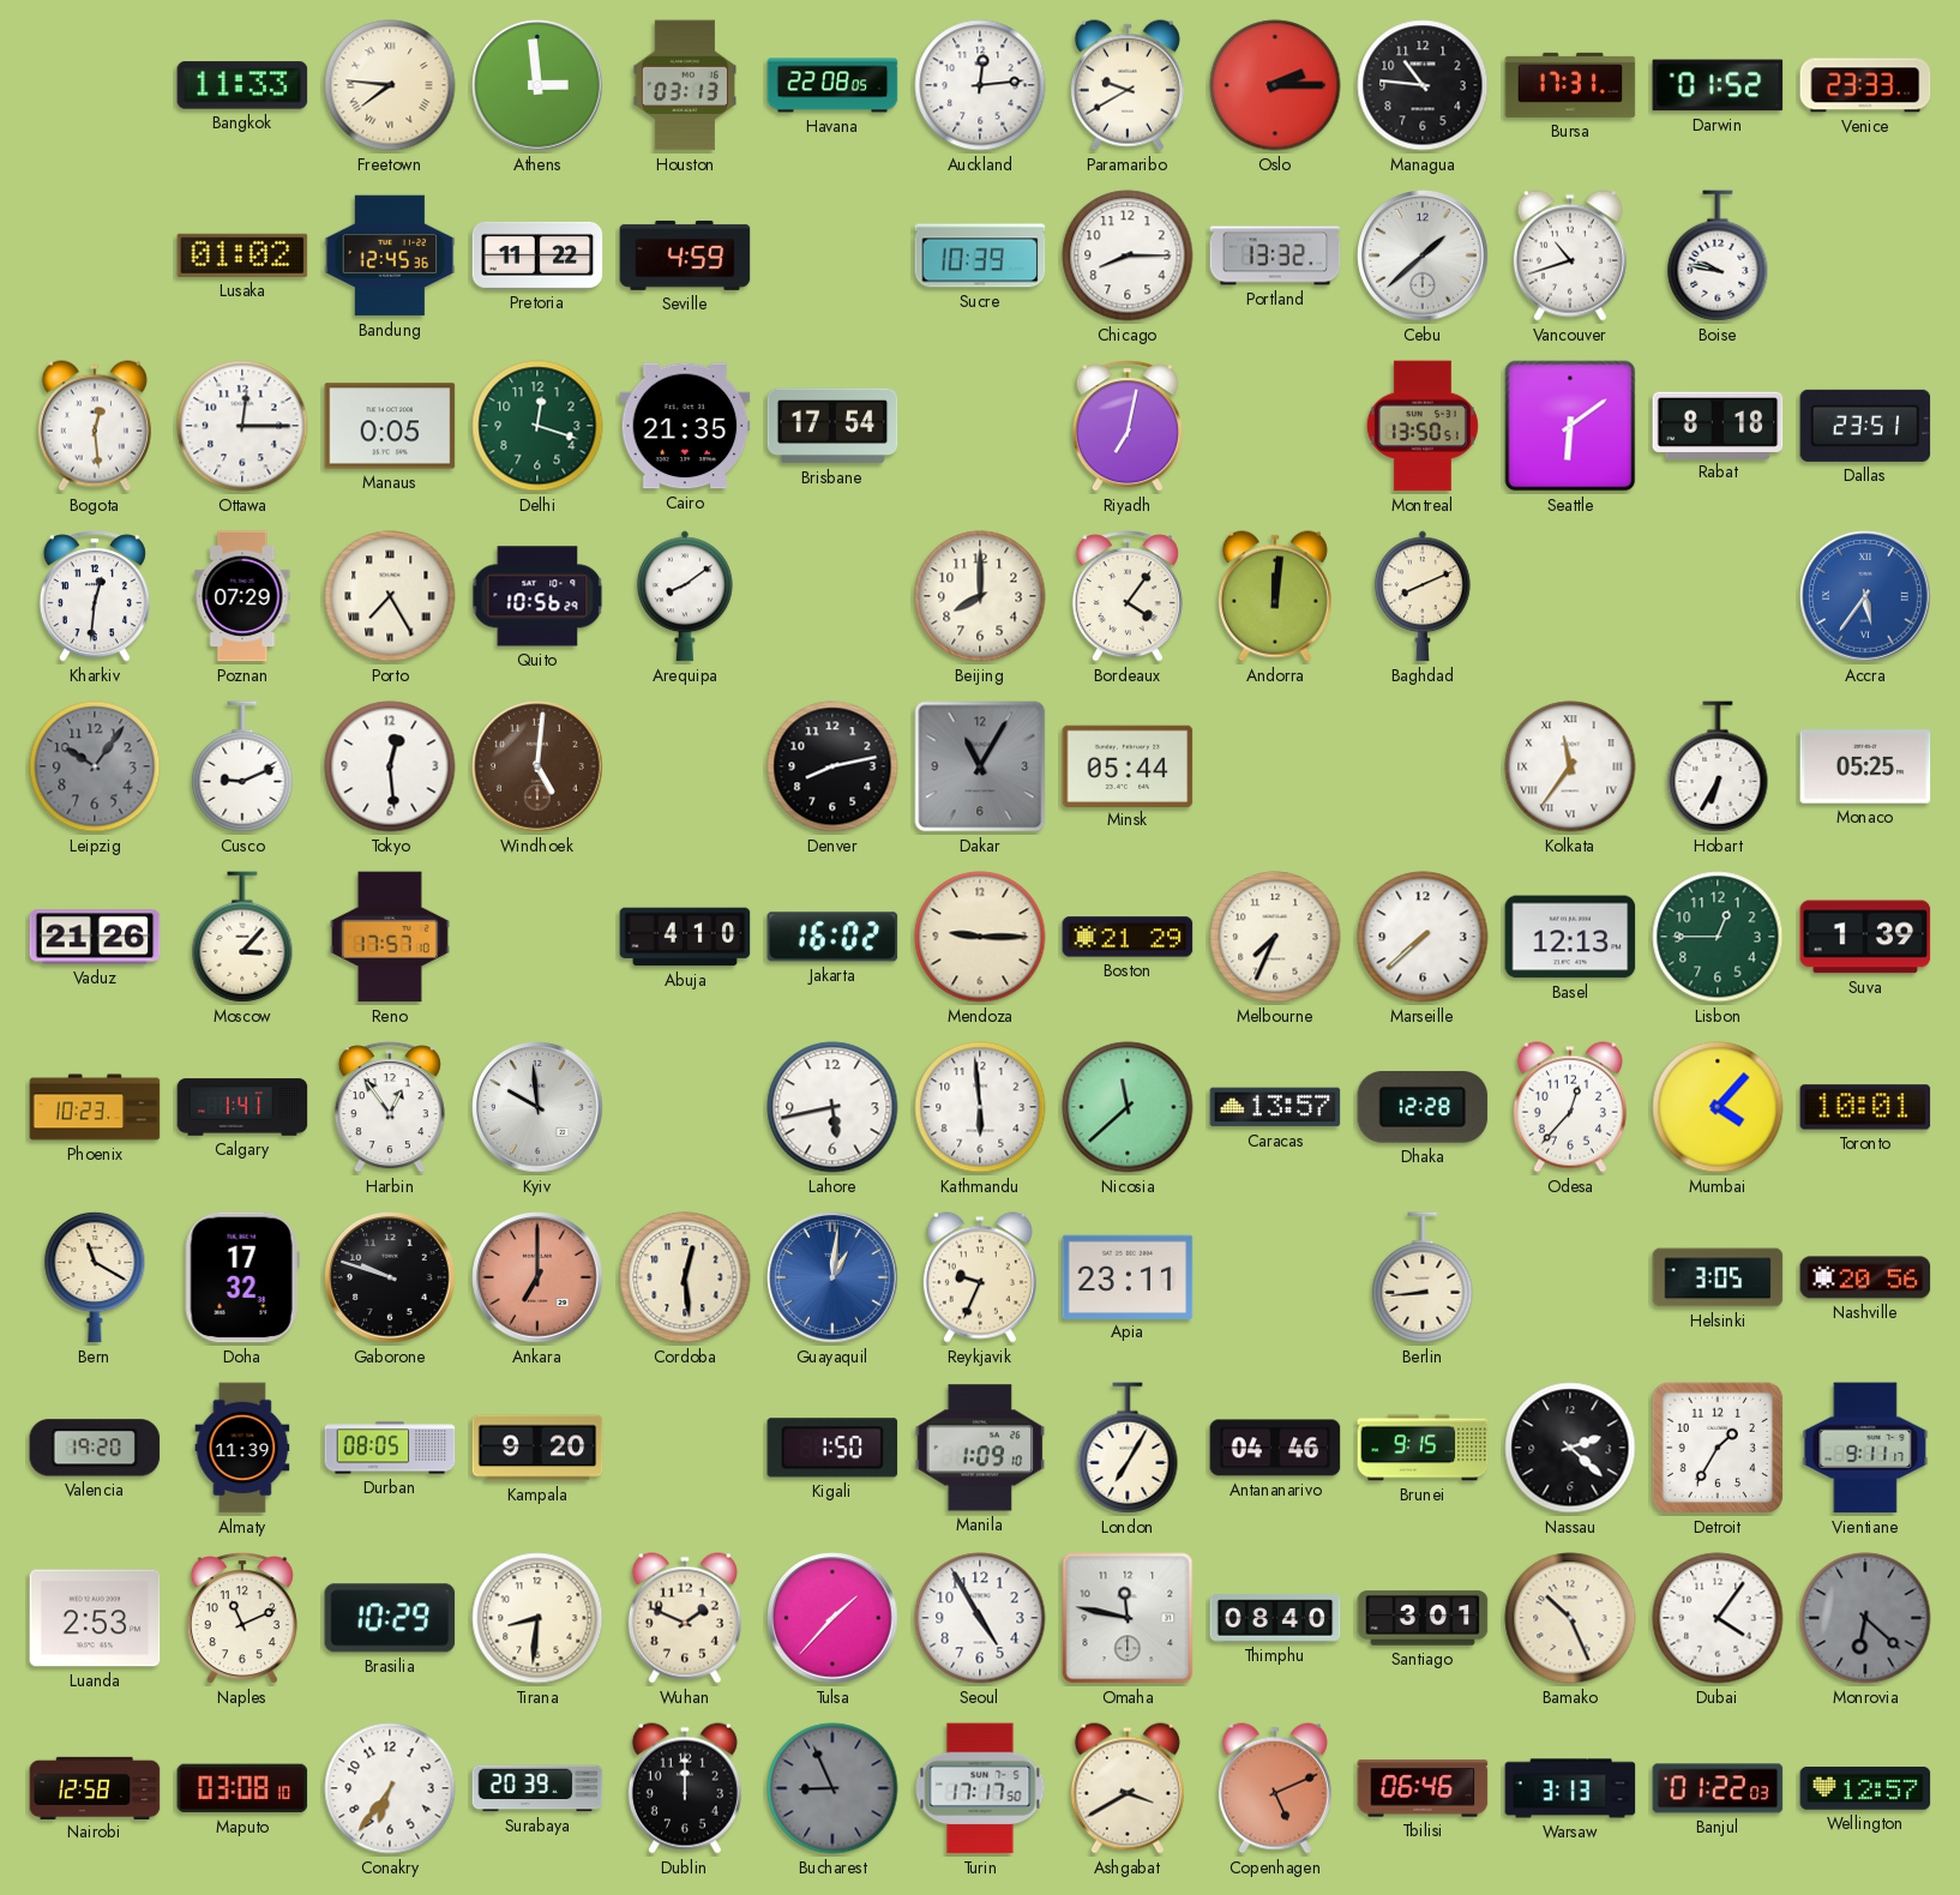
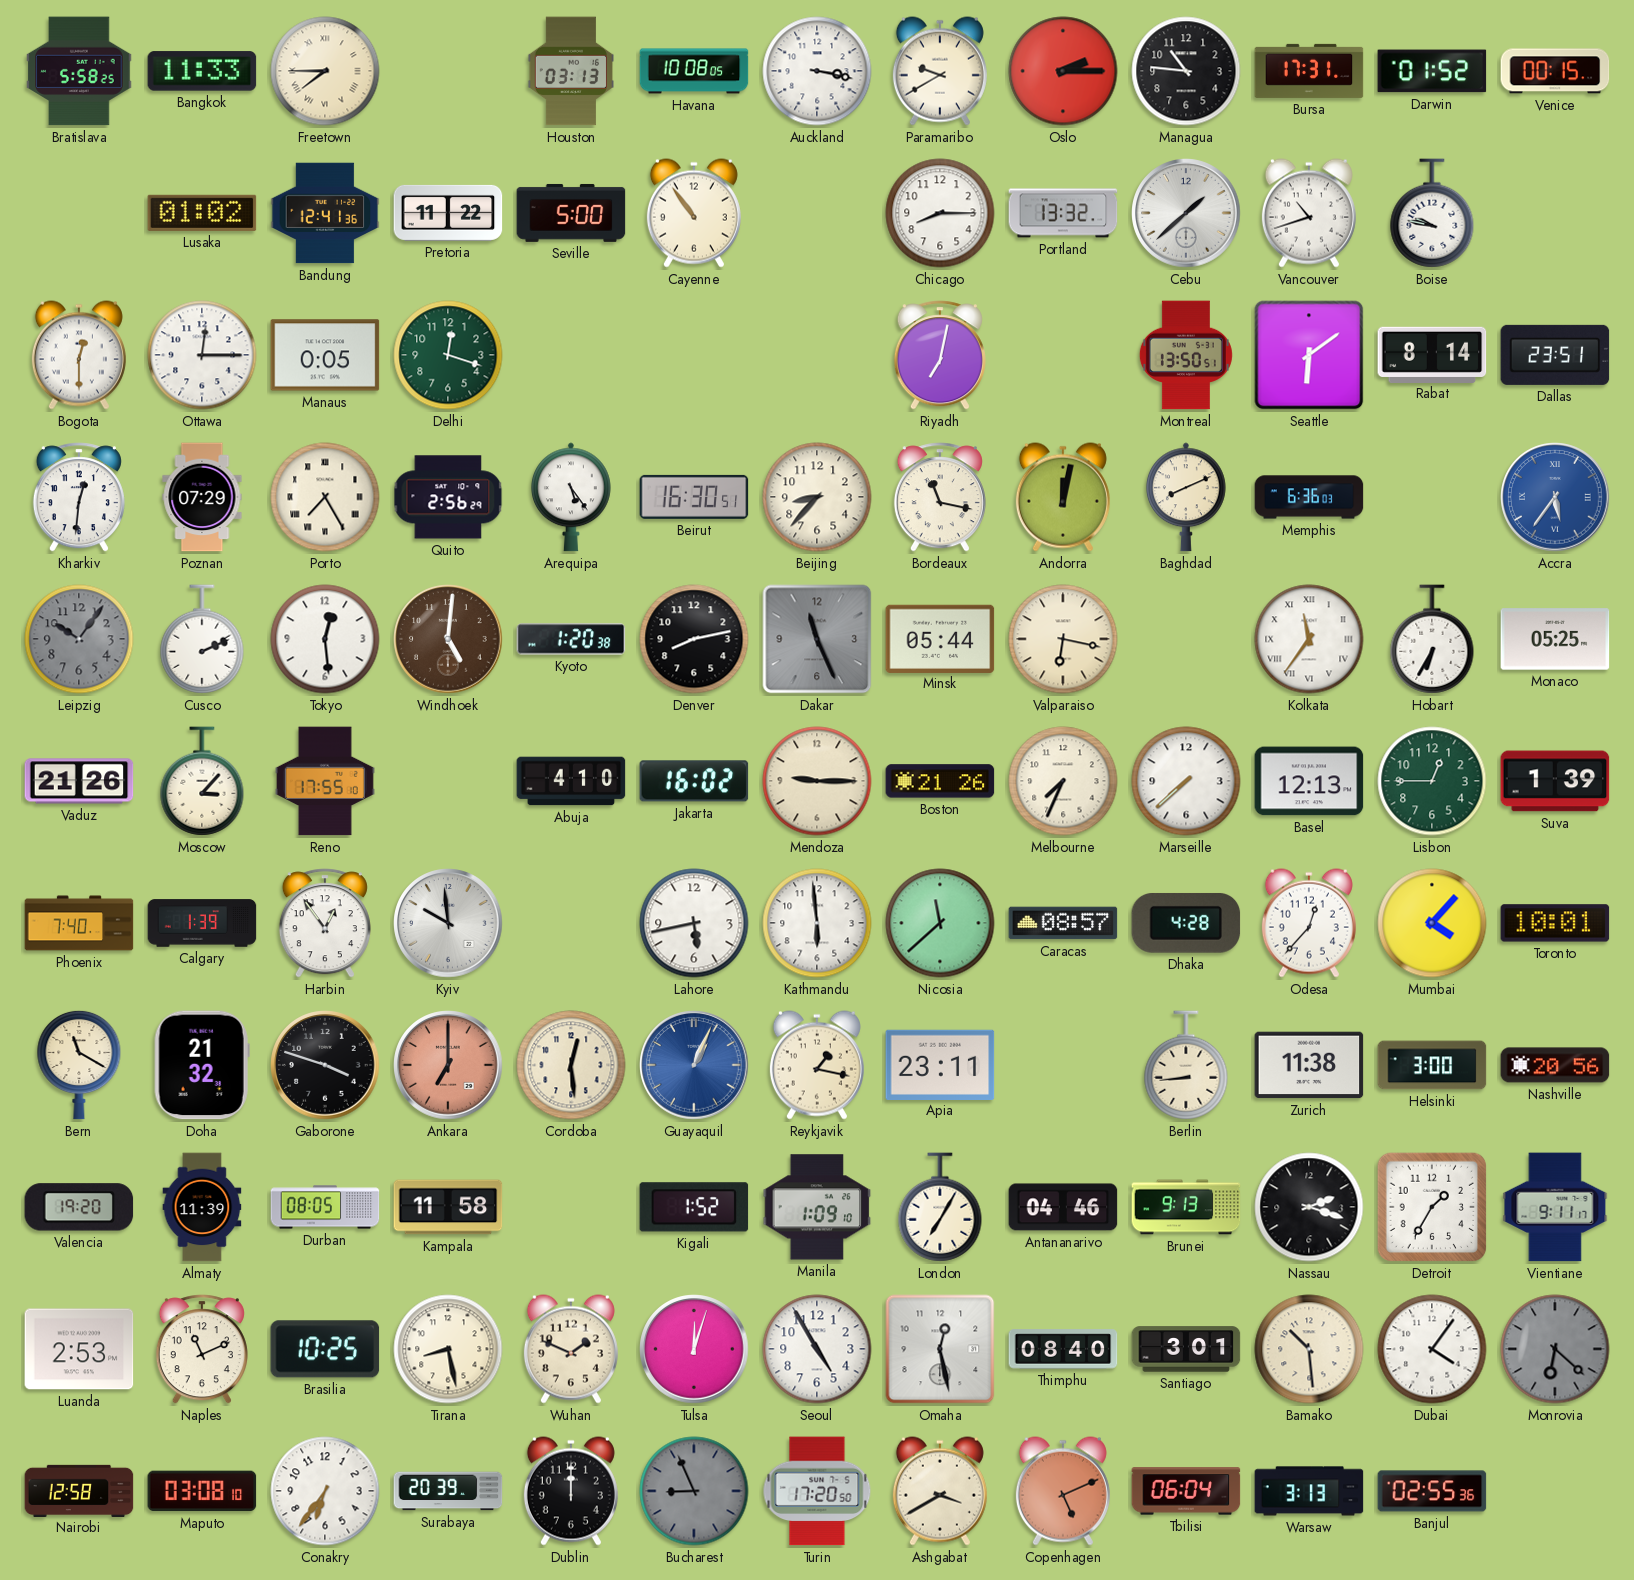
Bratislava: none -> 5:58
Freetown: 7:46 -> 7:45
Athens: 2:59 -> none
Havana: 22:08 -> 10:08
Auckland: 12:14 -> 3:17
Venice: 23:33 -> 00:15
Bandung: 12:45 -> 12:41
Seville: 4:59 -> 5:00
Cayenne: none -> 10:54
Sucre: 10:39 -> none
Bogota: 12:29 -> 12:30
Cairo: 21:35 -> none
Brisbane: 17:54 -> none
Rabat: 8:18 -> 8:14
Quito: 10:56 -> 2:56
Arequipa: 8:09 -> 5:24
Beirut: none -> 16:30
Beijing: 8:00 -> 8:37
Bordeaux: 4:06 -> 11:17
Andorra: 12:01 -> 12:02
Memphis: none -> 6:36
Cusco: 9:11 -> 2:11
Kyoto: none -> 1:20
Dakar: 11:05 -> 11:26
Valparaiso: none -> 6:17
Reno: 17:57 -> 17:55
Boston: 21:29 -> 21:26
Phoenix: 10:23 -> 7:40
Calgary: 1:41 -> 1:39
Caracas: 13:57 -> 08:57
Dhaka: 12:28 -> 4:28
Doha: 17:32 -> 21:32
Gaborone: 9:48 -> 3:48
Guayaquil: 1:01 -> 1:04
Reykjavik: 9:34 -> 1:17
Zurich: none -> 11:38
Helsinki: 3:05 -> 3:00
Kampala: 9:20 -> 11:58
Kigali: 1:50 -> 1:52
Brunei: 9:15 -> 9:13
Nassau: 2:22 -> 2:18
Brasilia: 10:29 -> 10:25
Tirana: 8:31 -> 8:28
Tulsa: 1:37 -> 12:03
Omaha: 11:47 -> 12:28
Bamako: 10:26 -> 10:29
Turin: 17:17 -> 17:20
Tbilisi: 06:46 -> 06:04
Banjul: 01:22 -> 02:55
Wellington: 12:57 -> none
